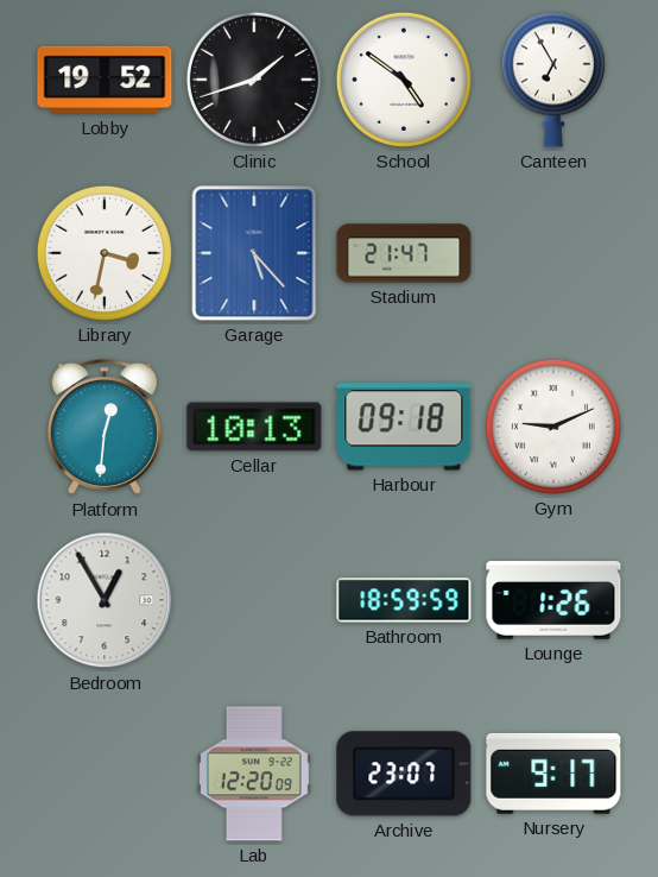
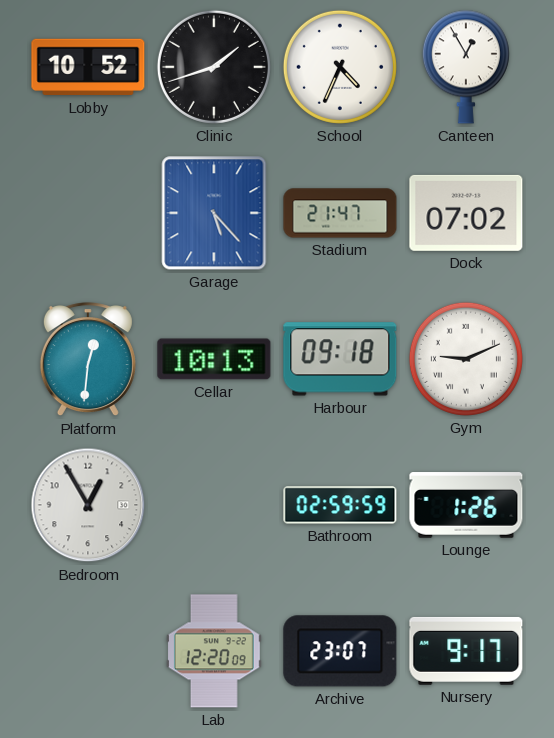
Lobby: 19:52 -> 10:52
School: 4:51 -> 4:34
Canteen: 6:55 -> 12:55
Library: 3:32 -> none
Dock: none -> 07:02
Bathroom: 18:59 -> 02:59
